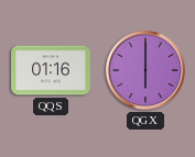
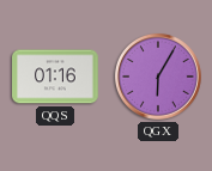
QGX: 6:00 -> 6:05
